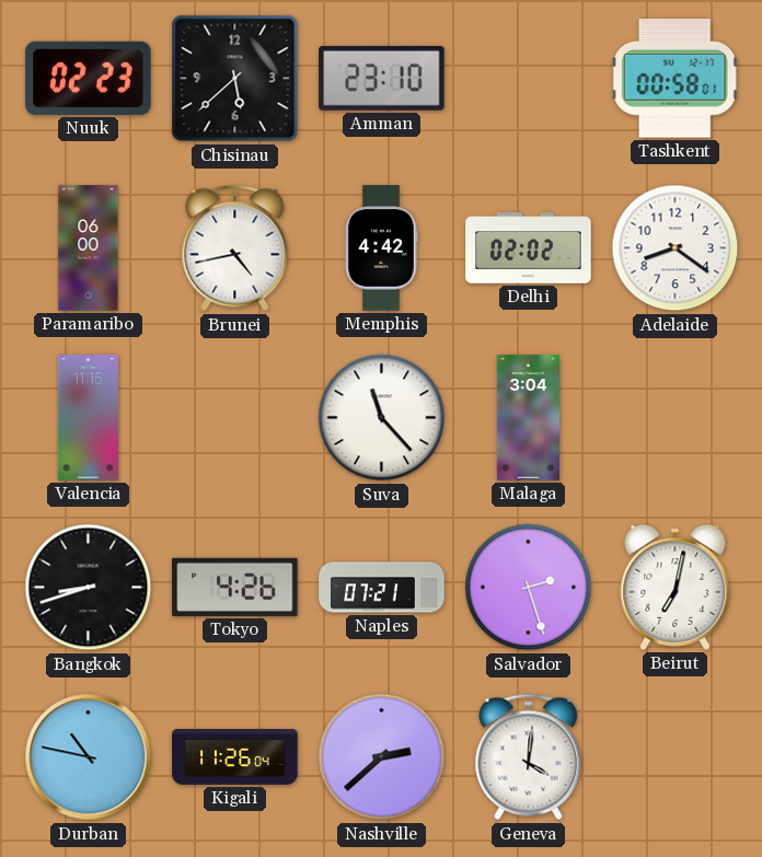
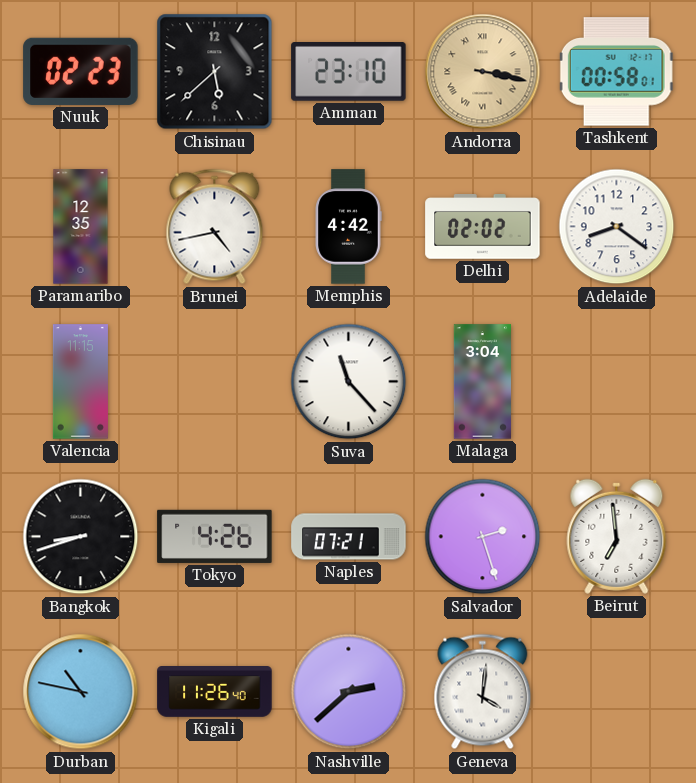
Andorra: none -> 3:17
Paramaribo: 06:00 -> 12:35
Beirut: 7:02 -> 6:59
Kigali: 11:26:04 -> 11:26:40
